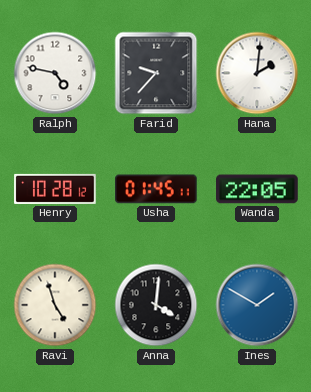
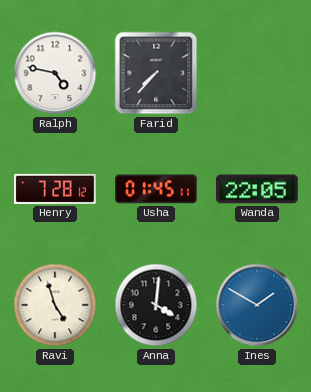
Farid: 9:37 -> 7:37
Hana: 2:01 -> none
Henry: 10:28 -> 7:28
